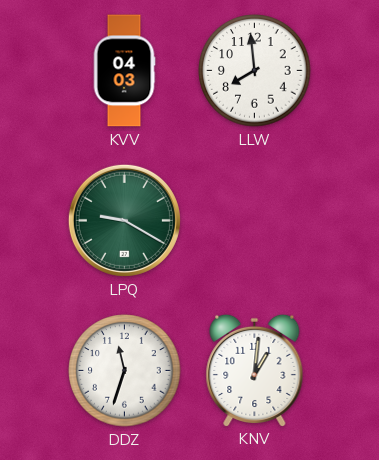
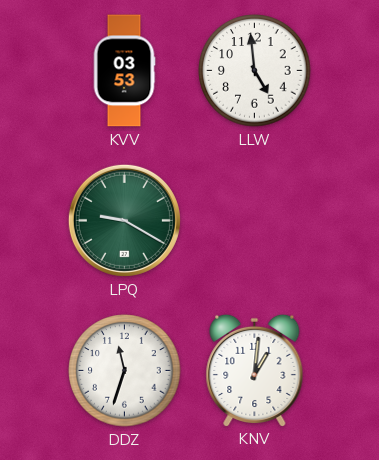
KVV: 04:03 -> 03:53
LLW: 7:59 -> 4:59
